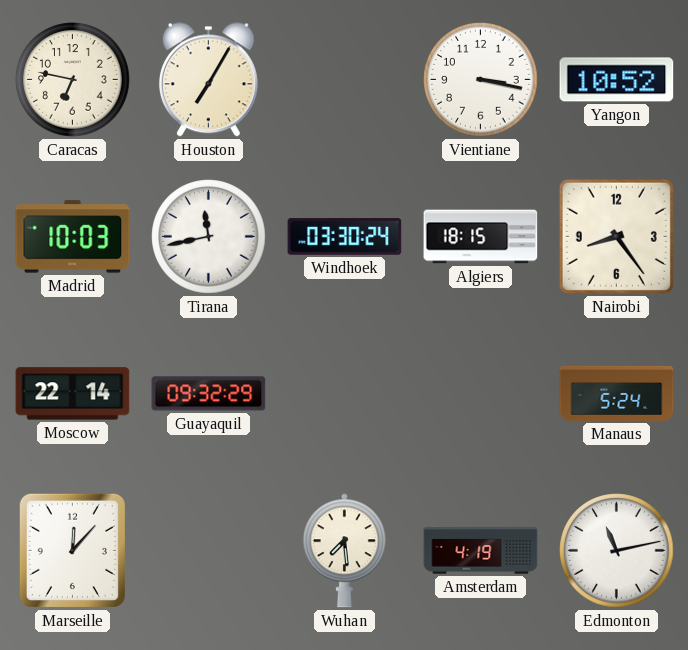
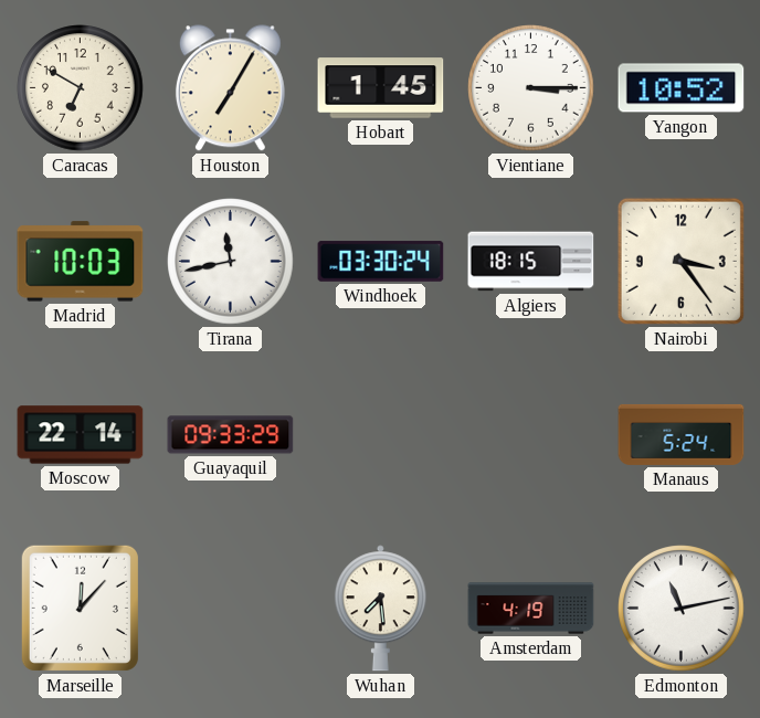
Caracas: 6:47 -> 6:50
Hobart: none -> 1:45
Vientiane: 3:17 -> 3:15
Nairobi: 8:24 -> 3:24
Guayaquil: 09:32 -> 09:33
